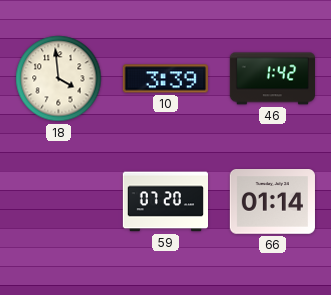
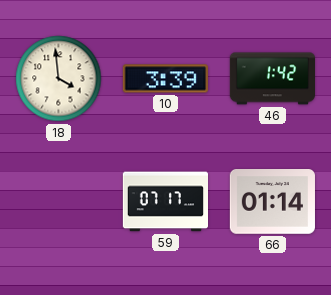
59: 07:20 -> 07:17
